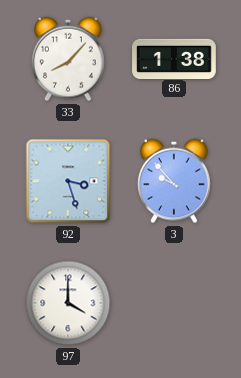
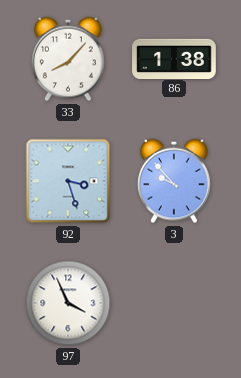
97: 4:00 -> 3:56
